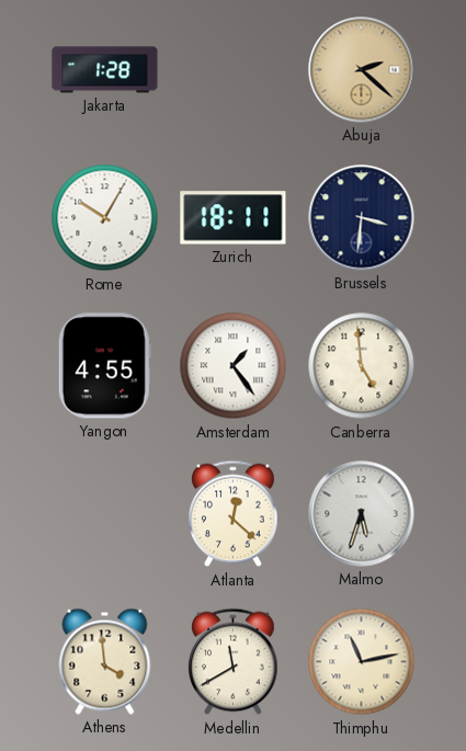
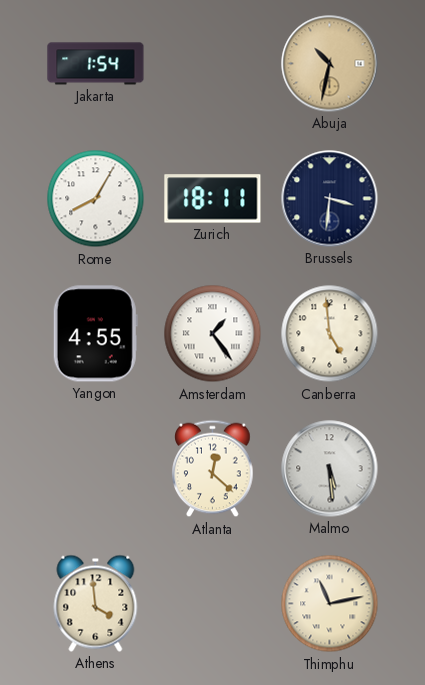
Jakarta: 1:28 -> 1:54
Abuja: 2:22 -> 10:32
Rome: 10:05 -> 8:05
Malmo: 5:33 -> 5:29
Medellin: 11:40 -> none
